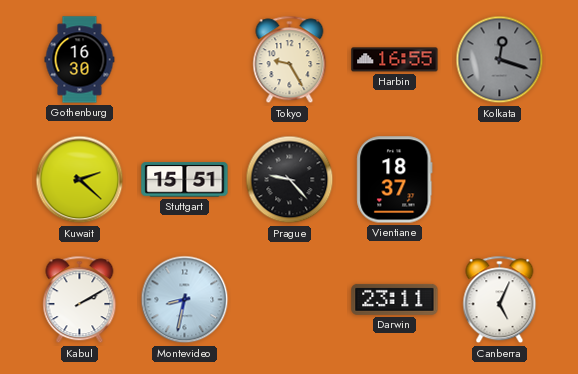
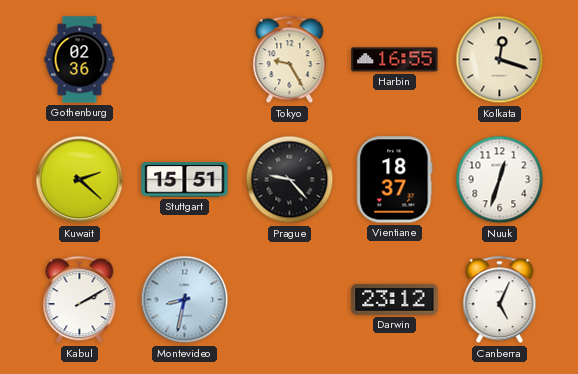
Gothenburg: 16:30 -> 02:36
Kolkata dial: grey -> cream
Nuuk: none -> 12:33
Darwin: 23:11 -> 23:12
